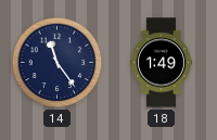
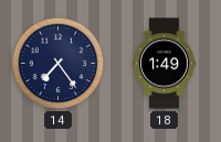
14: 11:24 -> 7:24
